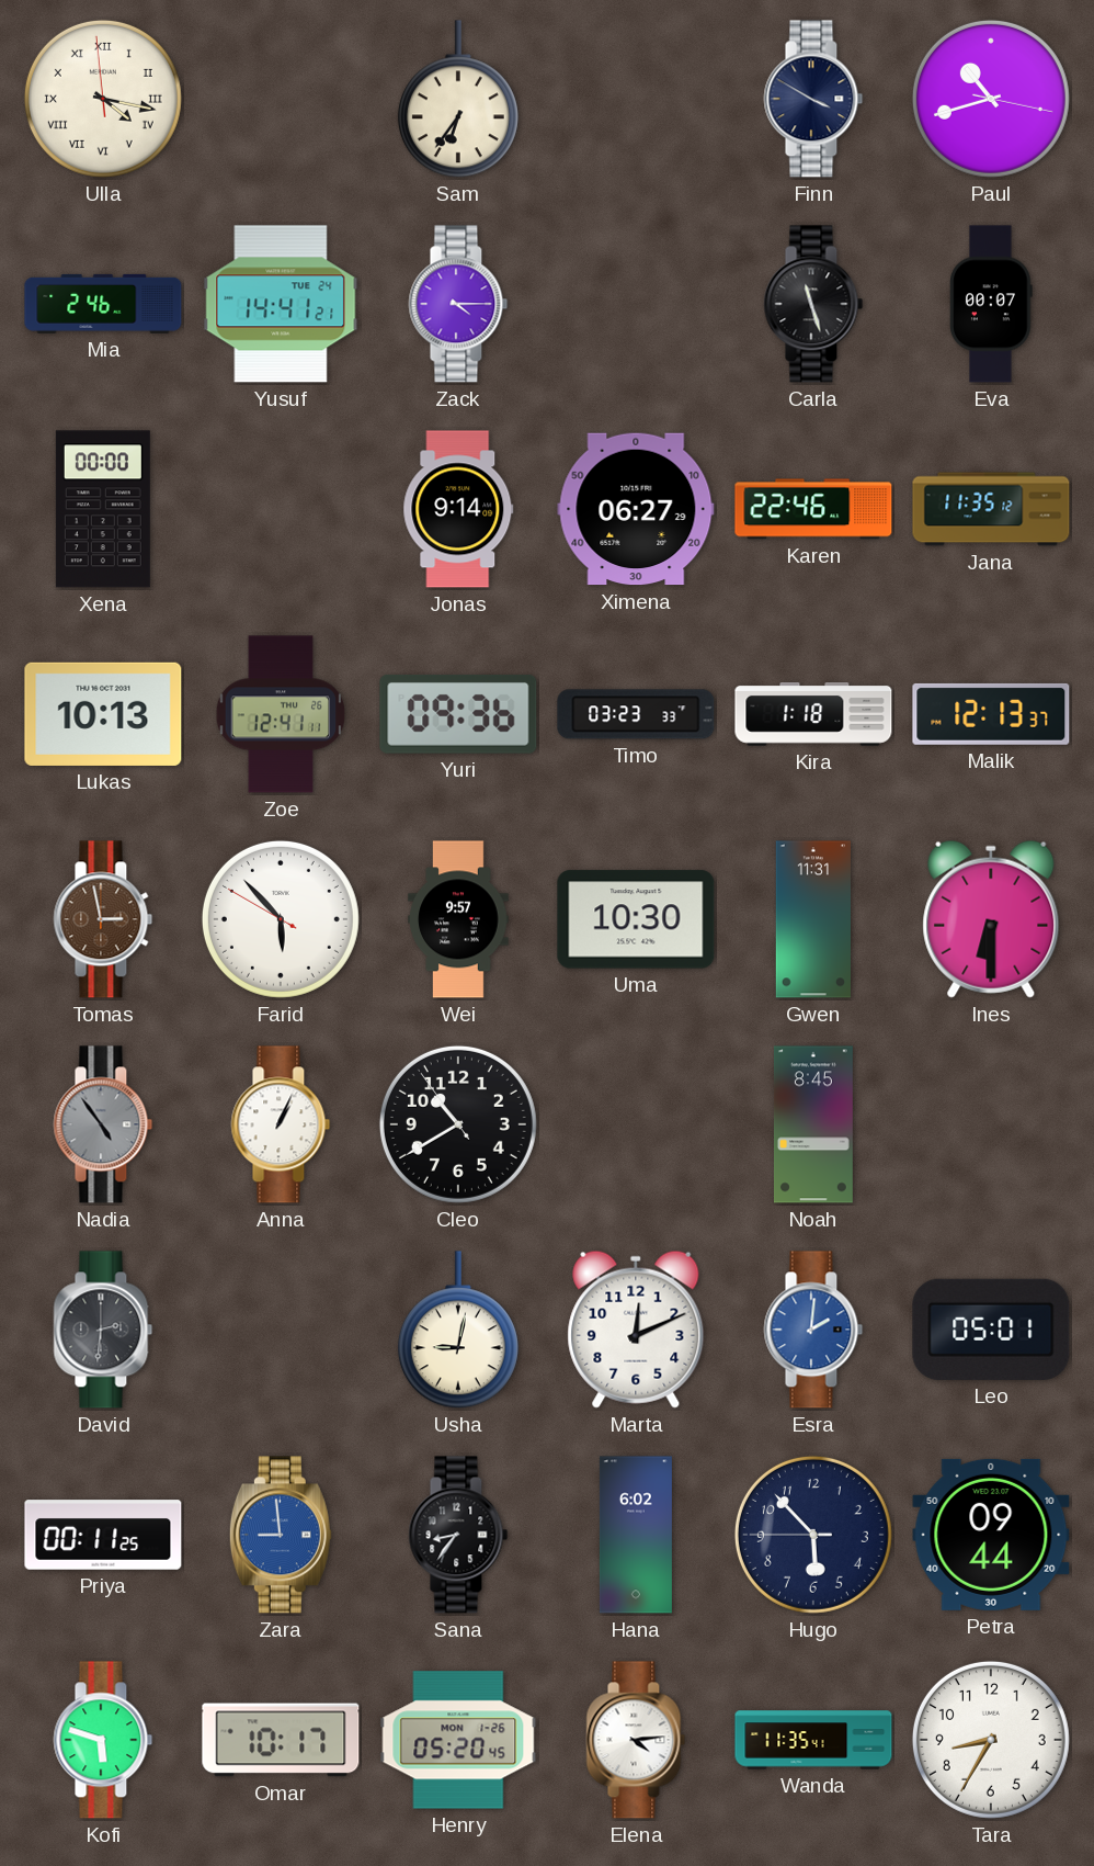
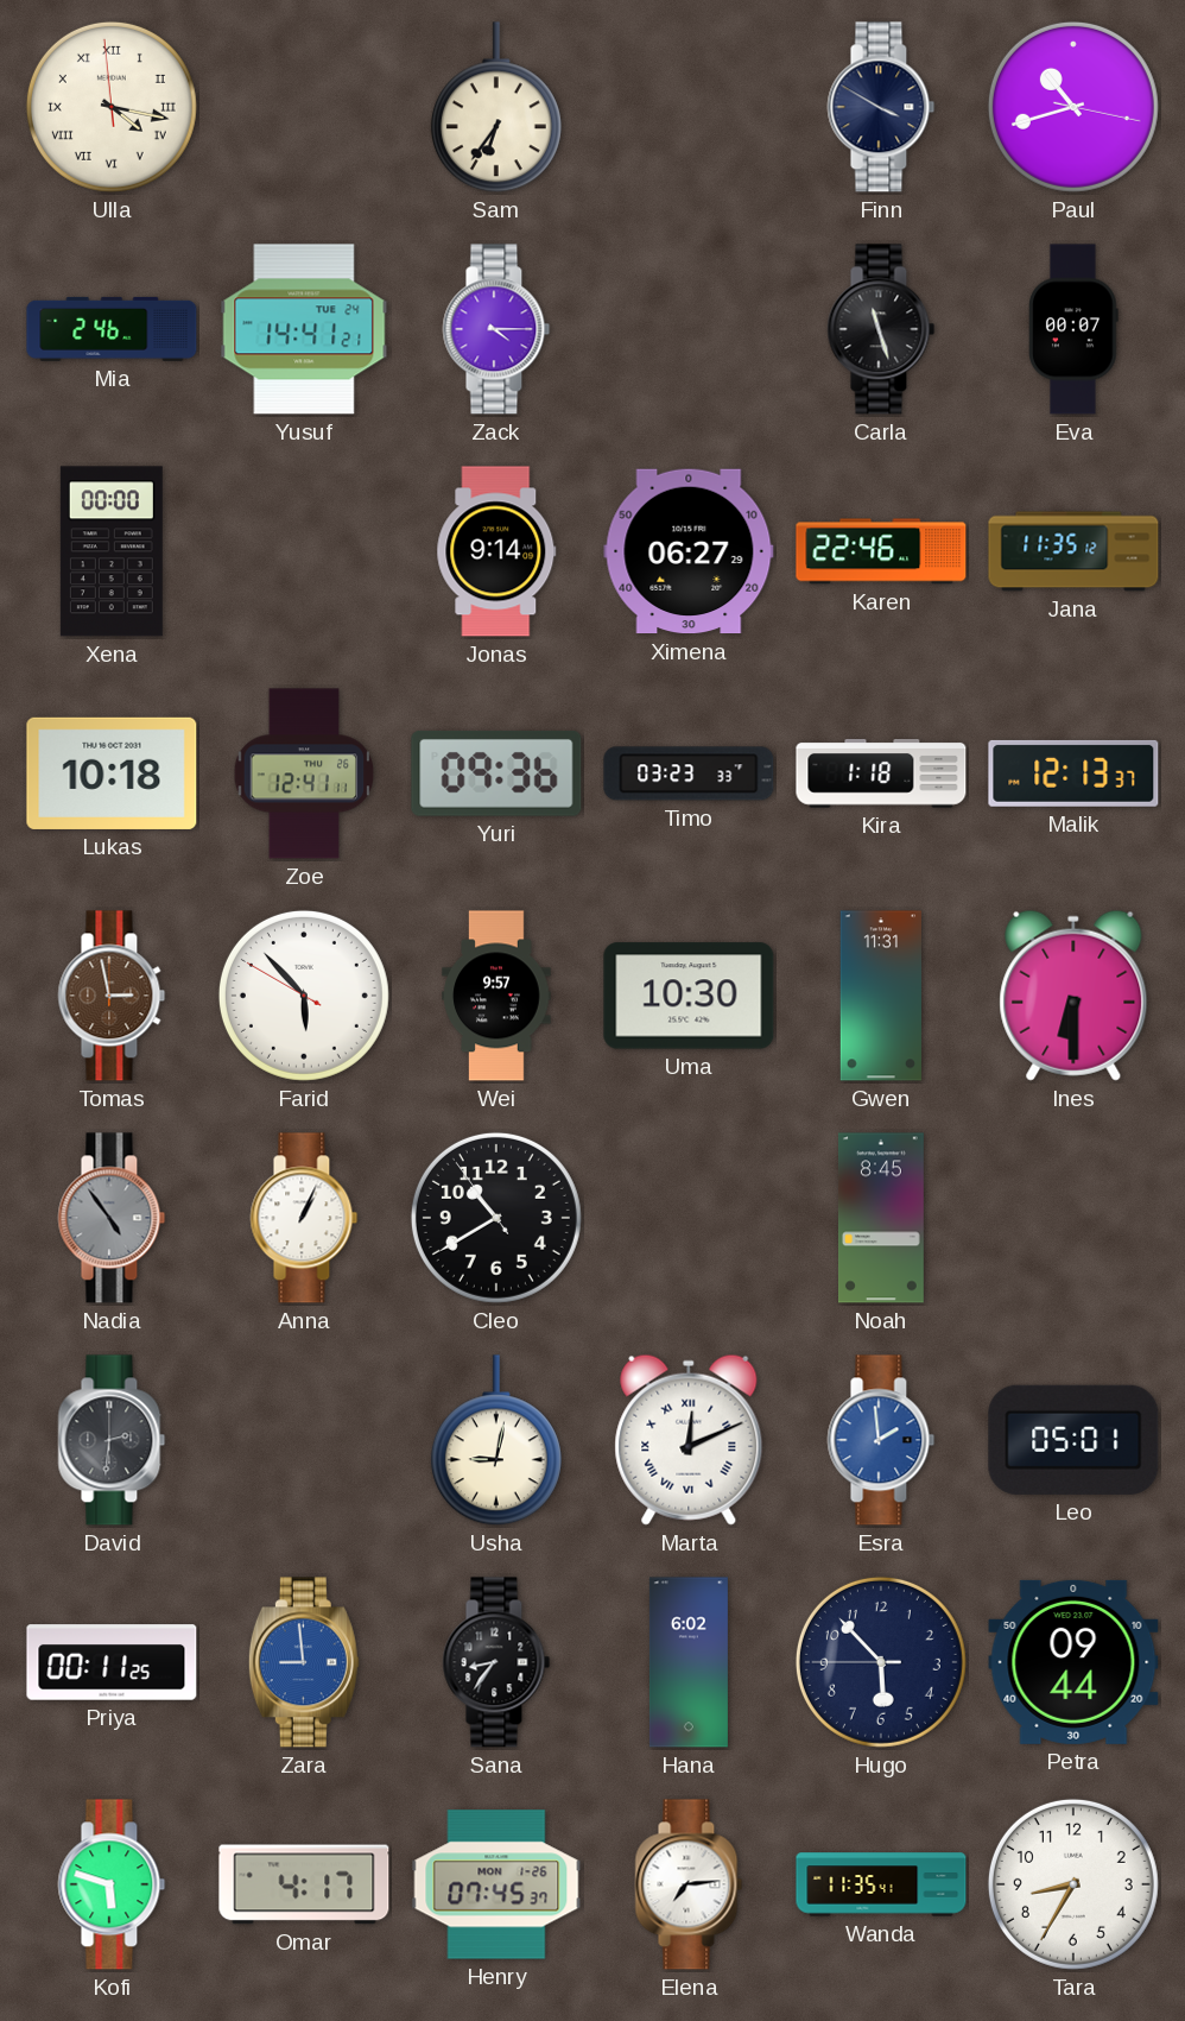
Lukas: 10:13 -> 10:18
Marta numerals: Arabic -> Roman
Esra: 2:01 -> 1:59
Omar: 10:17 -> 4:17
Henry: 05:20 -> 07:45
Elena: 4:14 -> 7:14
